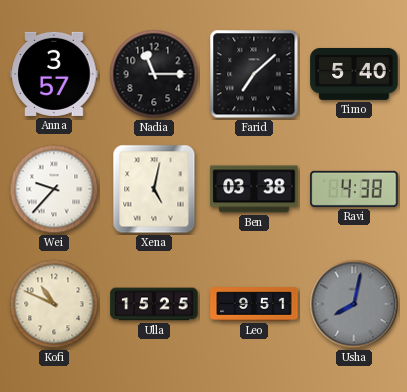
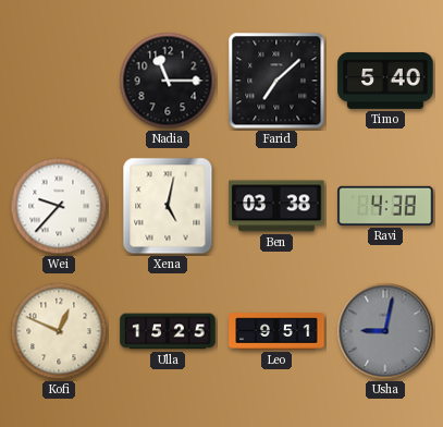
Anna: 3:57 -> none
Kofi: 10:49 -> 12:49
Usha: 8:02 -> 9:02
